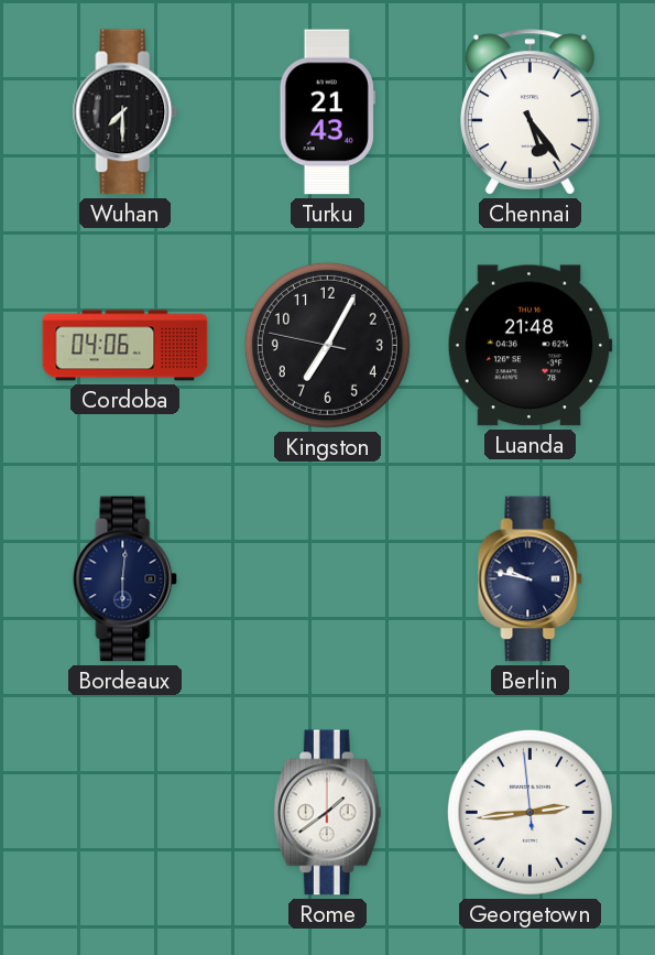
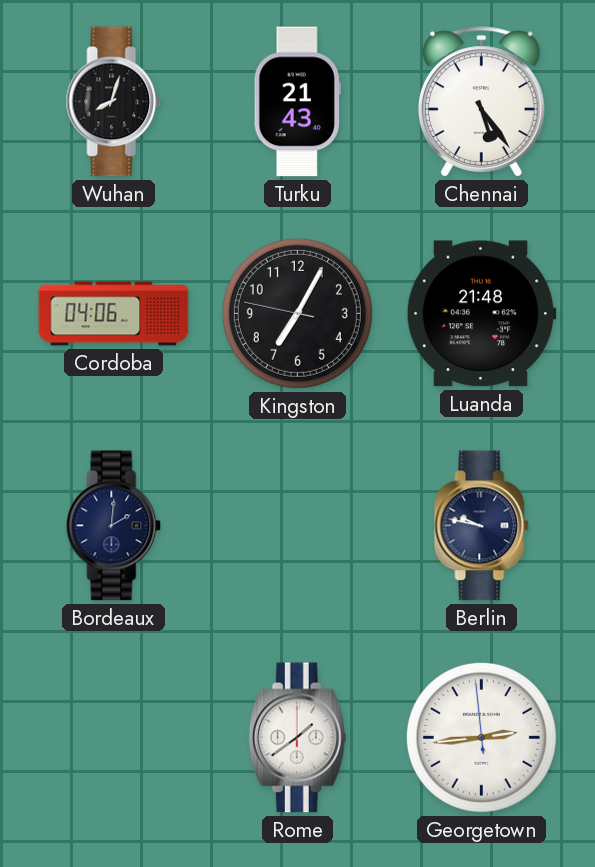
Wuhan: 7:30 -> 8:03
Bordeaux: 6:01 -> 2:01
